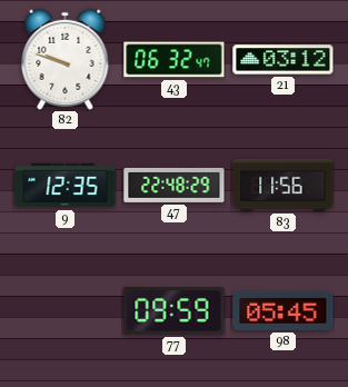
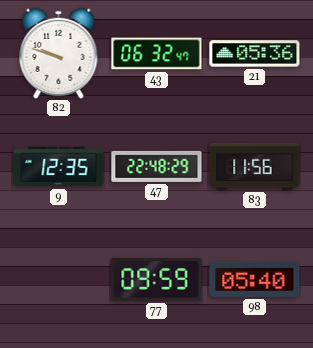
21: 03:12 -> 05:36
98: 05:45 -> 05:40
